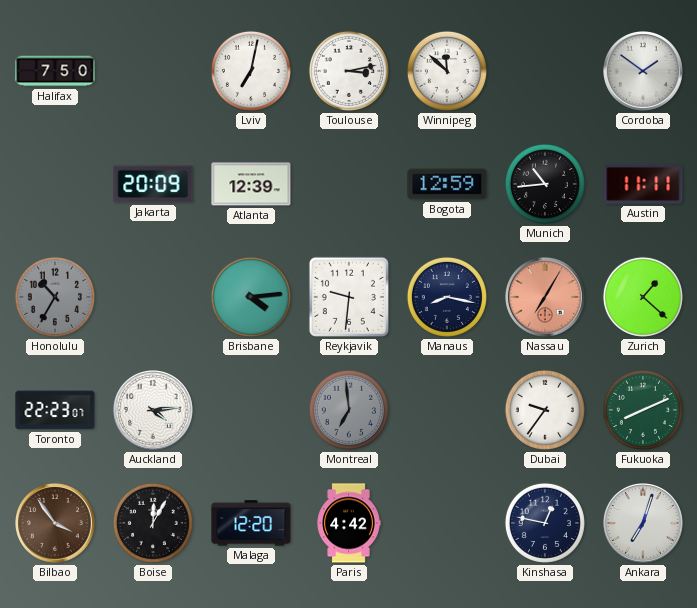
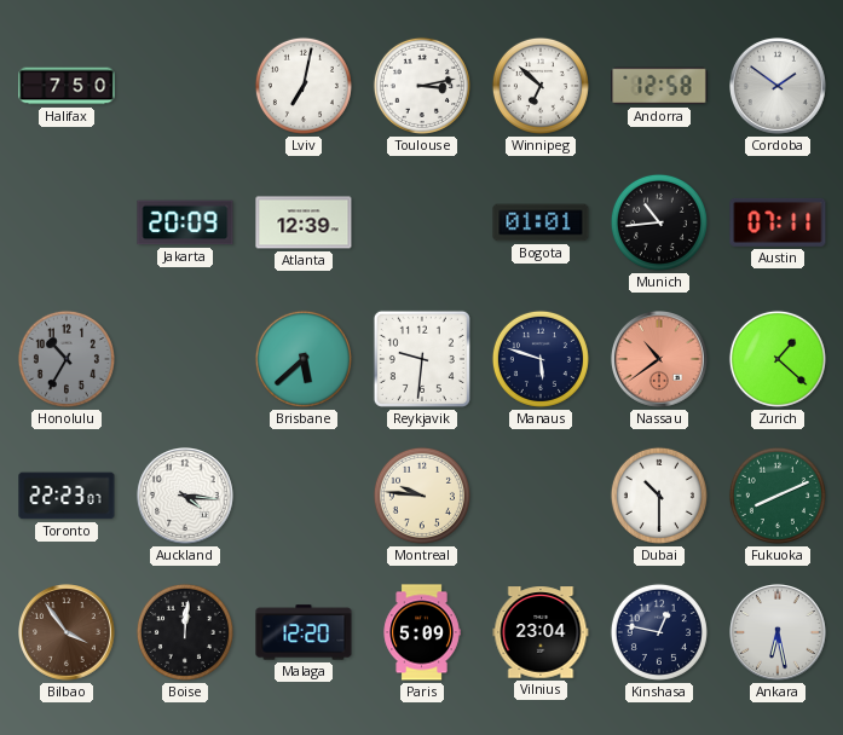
Winnipeg: 11:52 -> 6:52
Andorra: none -> 12:58
Bogota: 12:59 -> 01:01
Austin: 11:11 -> 07:11
Brisbane: 4:14 -> 5:38
Manaus: 8:17 -> 5:48
Nassau: 7:05 -> 10:39
Auckland: 4:14 -> 4:16
Montreal: 6:59 -> 9:46
Montreal dial: grey -> cream
Dubai: 9:36 -> 10:30
Boise: 12:05 -> 12:01
Paris: 4:42 -> 5:09
Vilnius: none -> 23:04
Ankara: 7:03 -> 6:28
